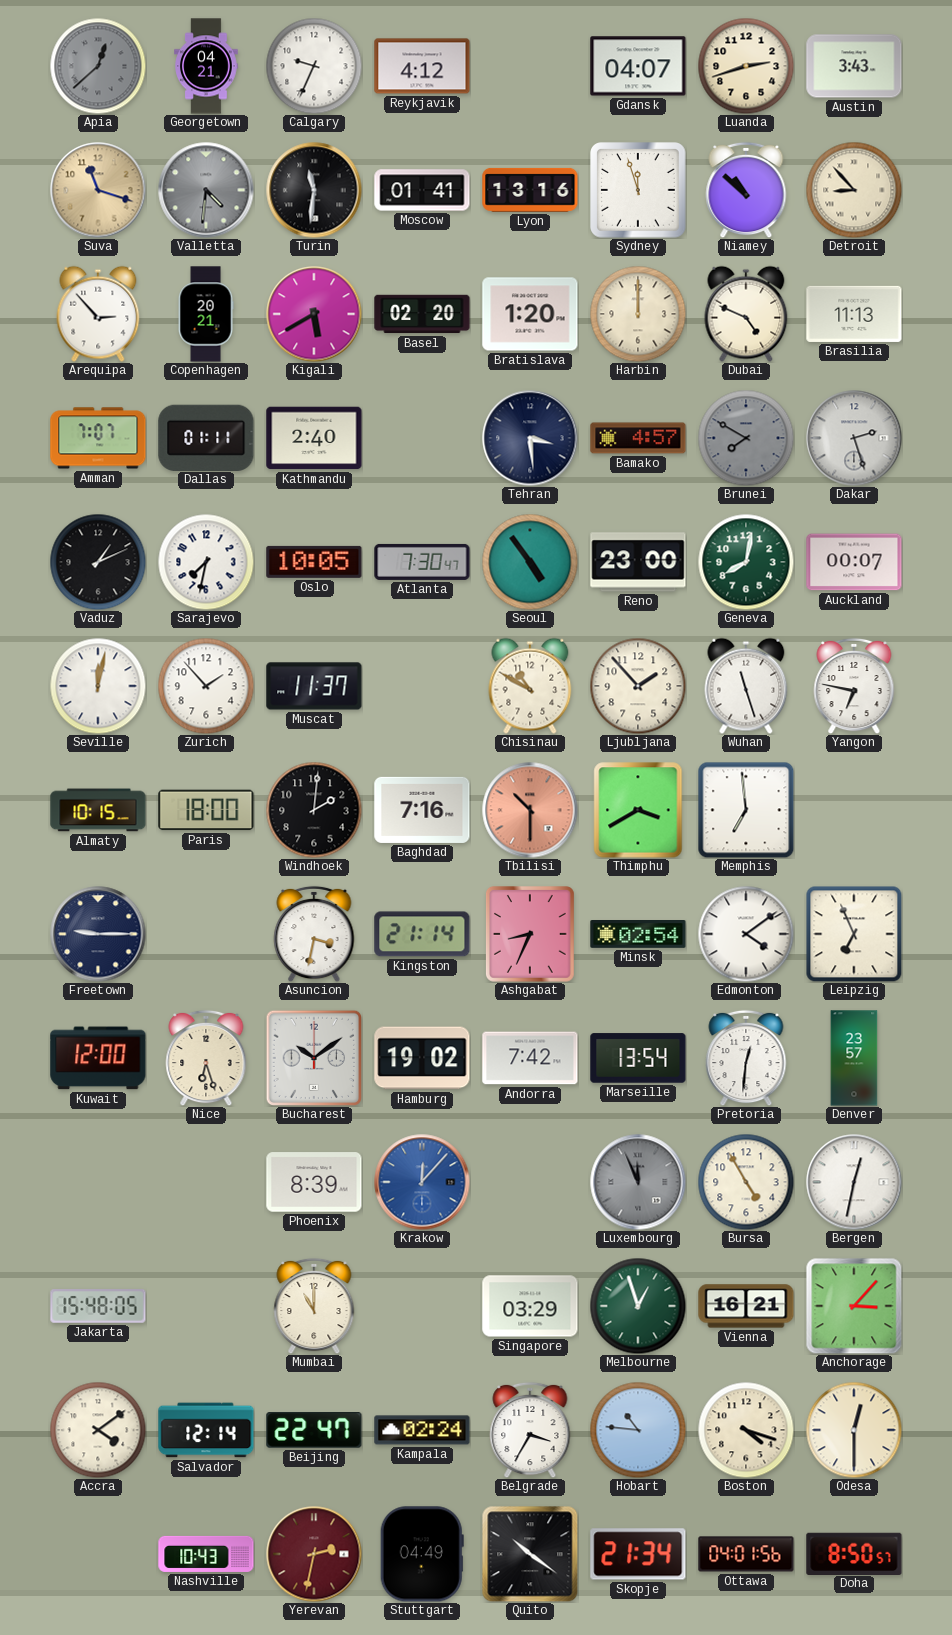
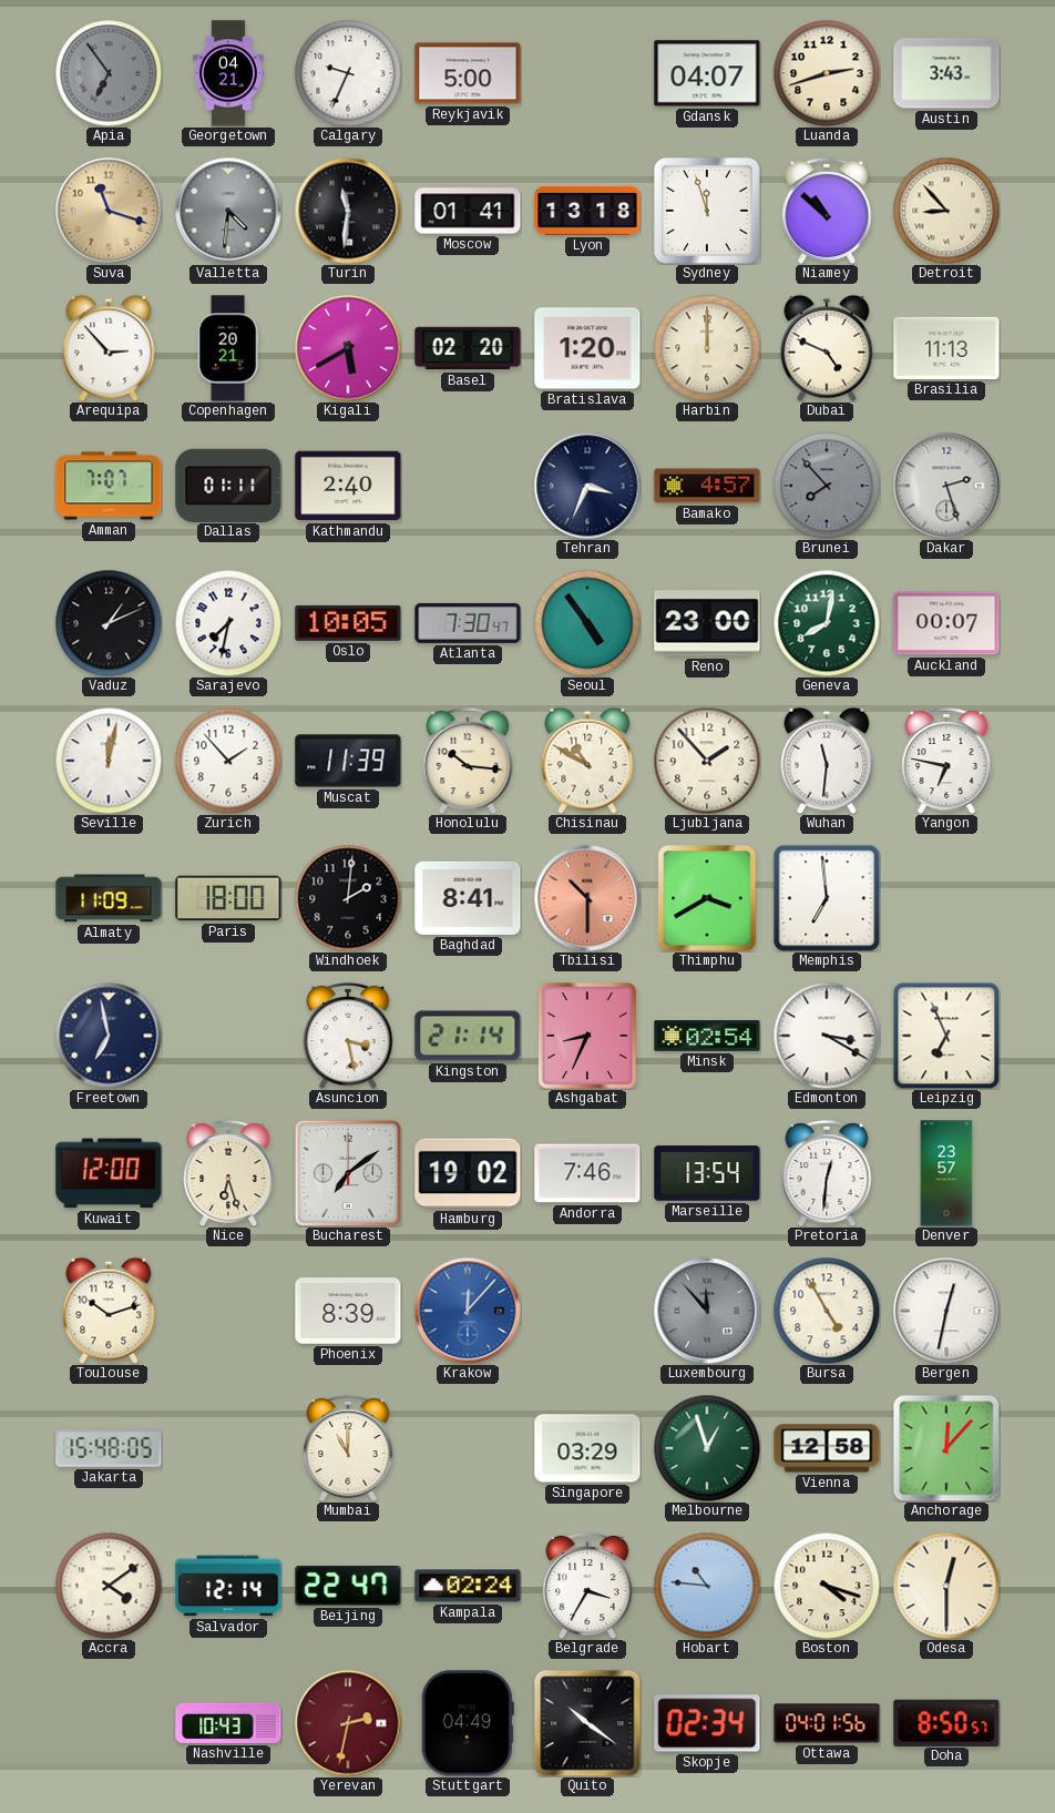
Apia: 12:38 -> 6:54
Reykjavik: 4:12 -> 5:00
Lyon: 13:16 -> 13:18
Tehran: 3:29 -> 3:34
Brunei: 7:50 -> 7:53
Muscat: 11:37 -> 11:39
Honolulu: none -> 10:16
Wuhan: 11:27 -> 11:31
Almaty: 10:15 -> 11:09
Baghdad: 7:16 -> 8:41
Freetown: 9:15 -> 6:58
Asuncion: 3:32 -> 3:28
Edmonton: 4:09 -> 3:20
Bucharest: 10:09 -> 7:09
Andorra: 7:42 -> 7:46
Toulouse: none -> 10:12
Luxembourg: 11:56 -> 11:53
Vienna: 16:21 -> 12:58
Anchorage: 3:07 -> 12:07
Skopje: 21:34 -> 02:34
